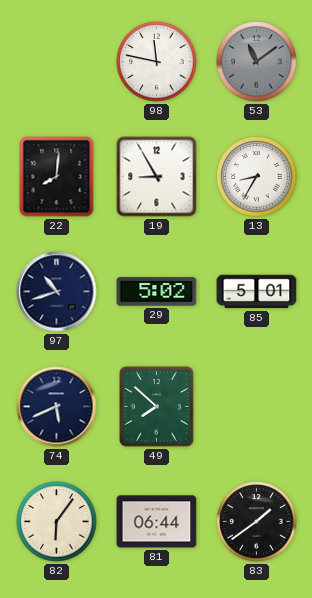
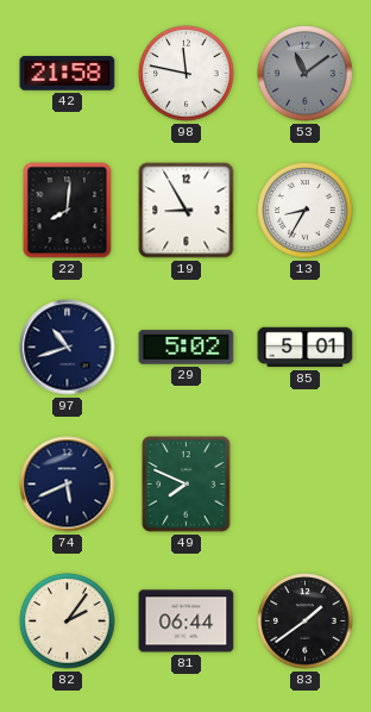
42: none -> 21:58
49: 7:52 -> 7:49
82: 6:06 -> 2:06
